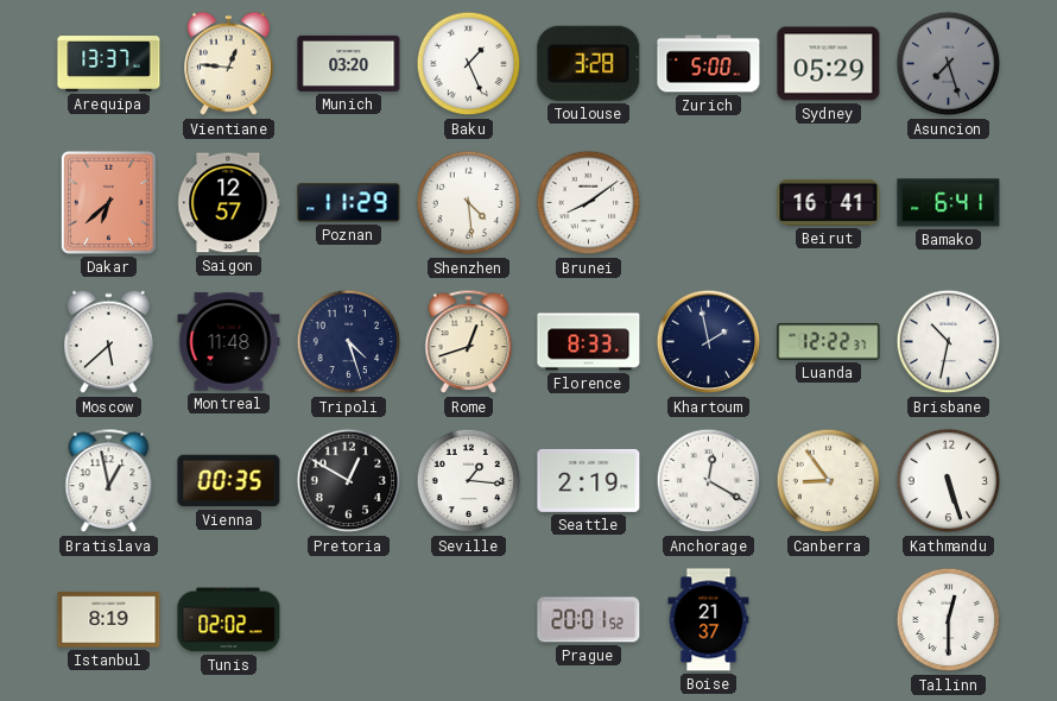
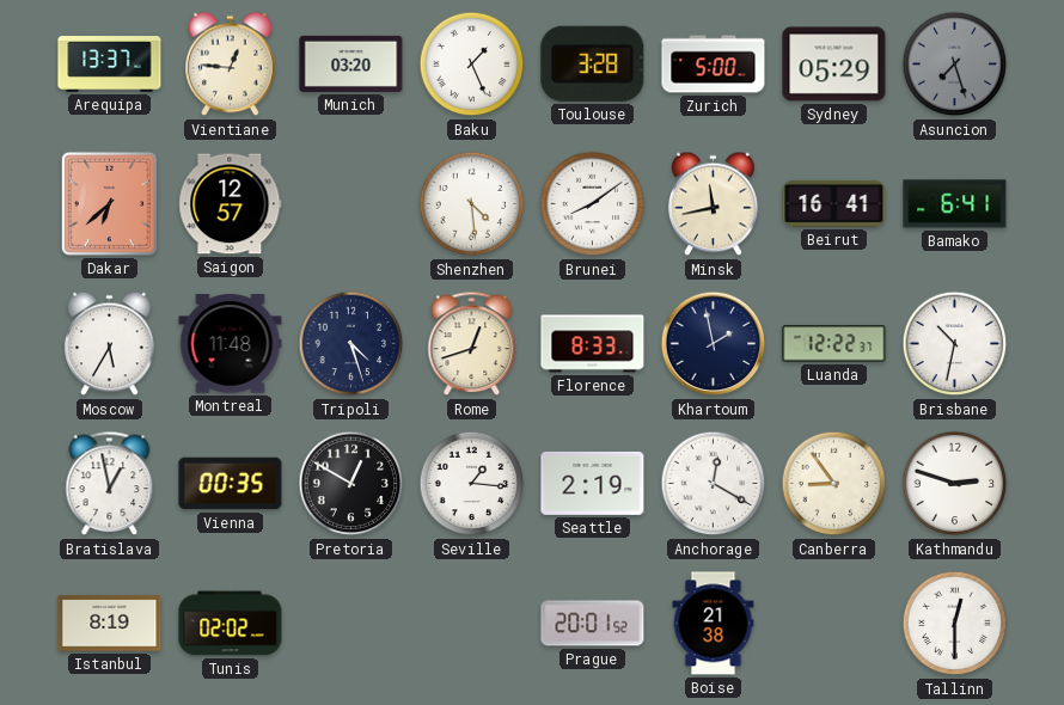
Poznan: 11:29 -> none
Minsk: none -> 11:43
Moscow: 5:38 -> 5:35
Kathmandu: 5:27 -> 2:48
Boise: 21:37 -> 21:38
